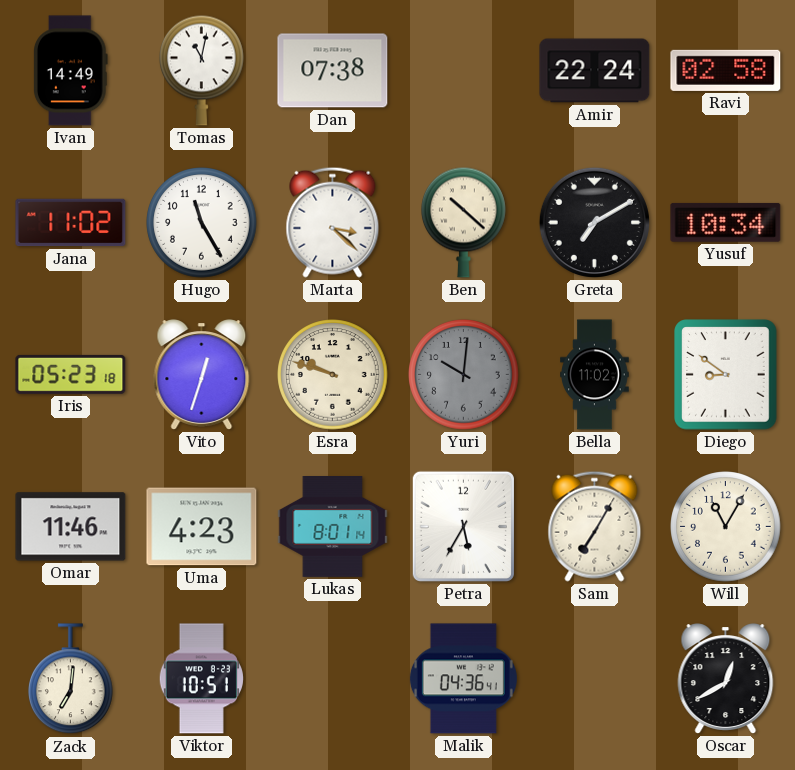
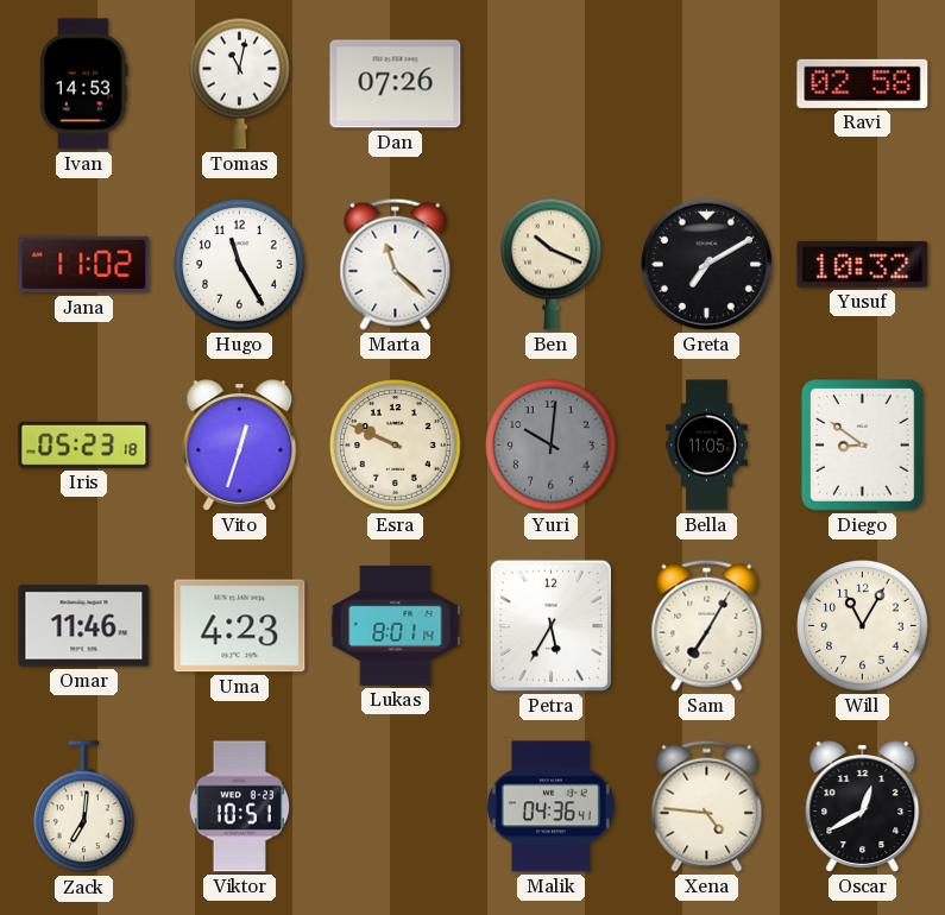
Ivan: 14:49 -> 14:53
Dan: 07:38 -> 07:26
Amir: 22:24 -> none
Marta: 3:22 -> 11:22
Ben: 10:22 -> 10:19
Yusuf: 10:34 -> 10:32
Esra: 9:48 -> 9:49
Bella: 11:02 -> 11:05
Xena: none -> 4:46
